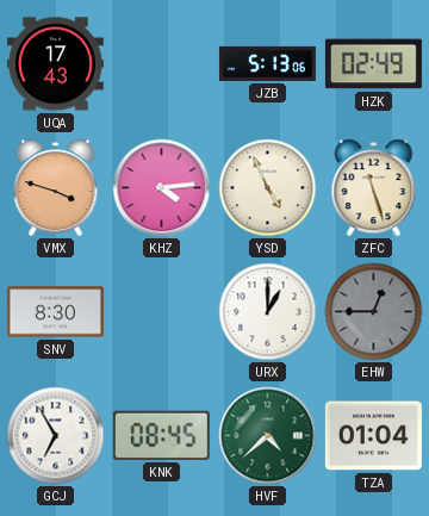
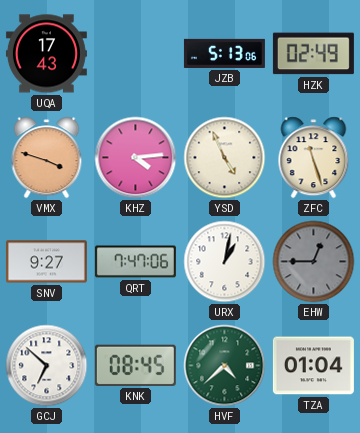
SNV: 8:30 -> 9:27
QRT: none -> 7:47
URX: 1:00 -> 1:02
GCJ: 6:55 -> 6:52
